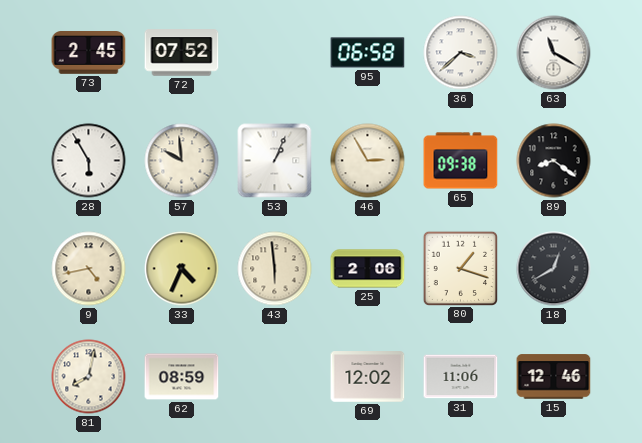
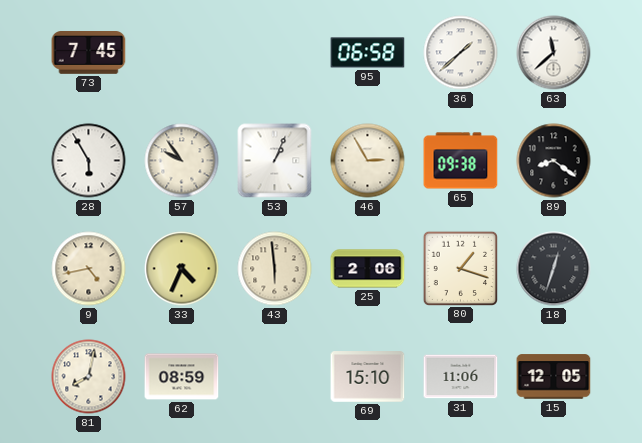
73: 2:45 -> 7:45
72: 07:52 -> none
36: 3:38 -> 1:38
63: 11:20 -> 11:38
57: 9:59 -> 9:54
18: 12:40 -> 12:33
69: 12:02 -> 15:10
15: 12:46 -> 12:05
